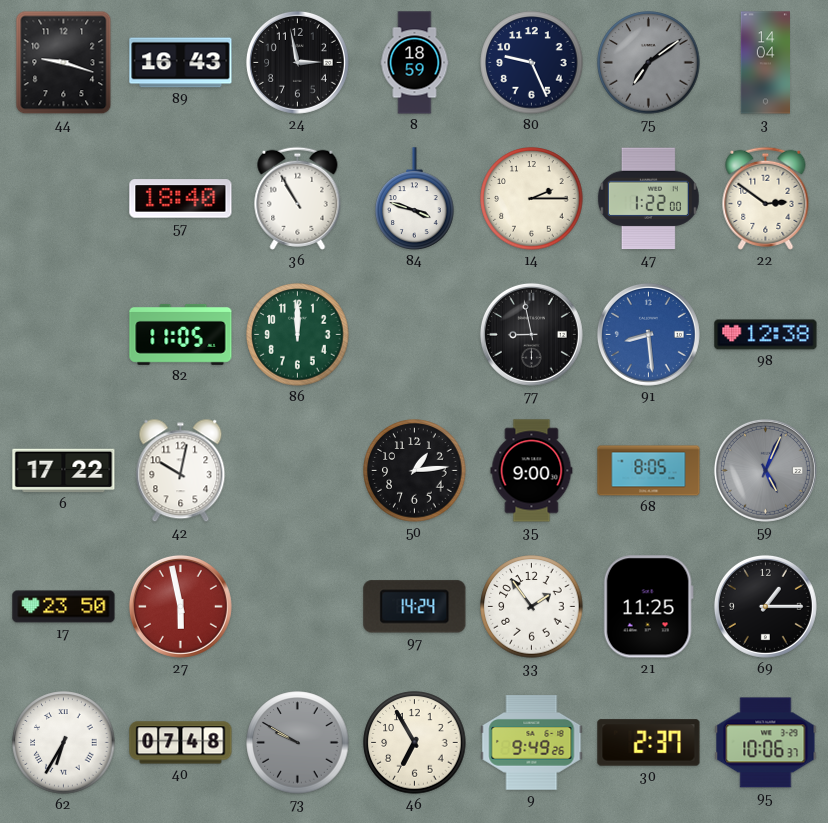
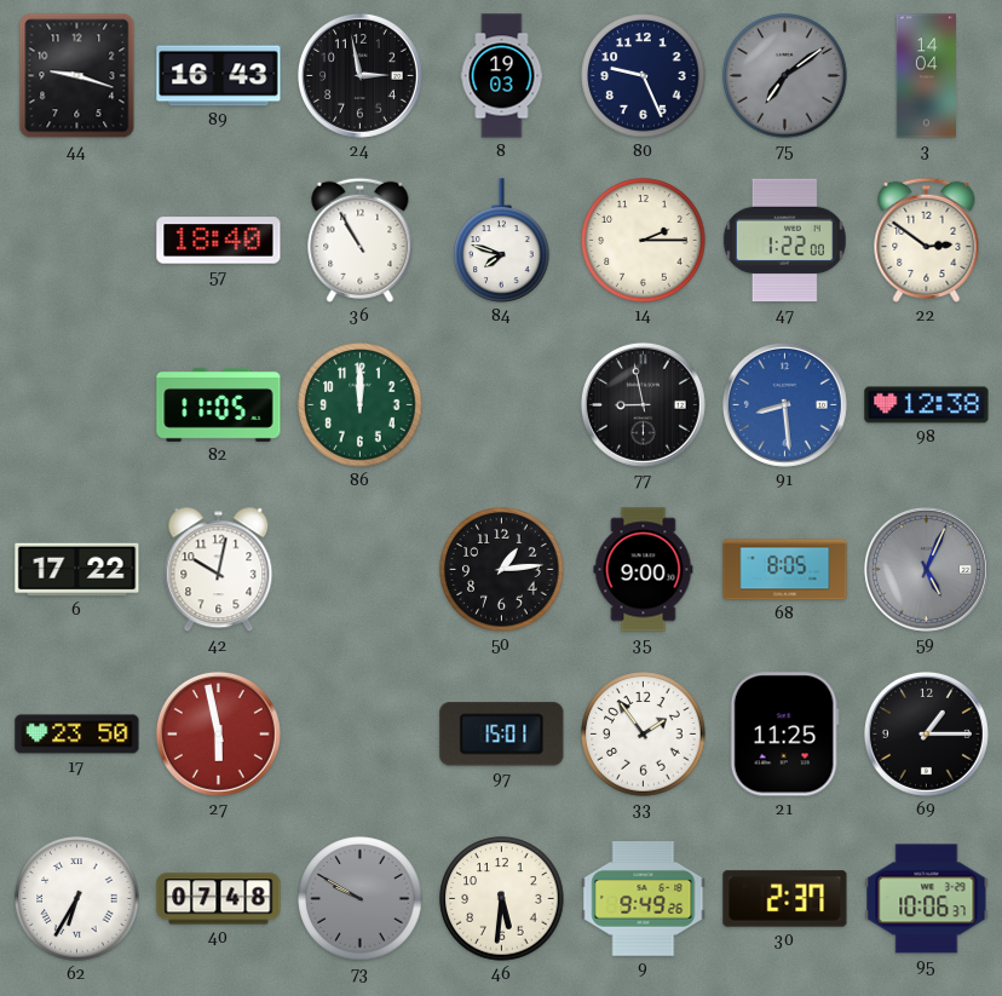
8: 18:59 -> 19:03
84: 3:48 -> 7:48
97: 14:24 -> 15:01
46: 6:55 -> 5:31
